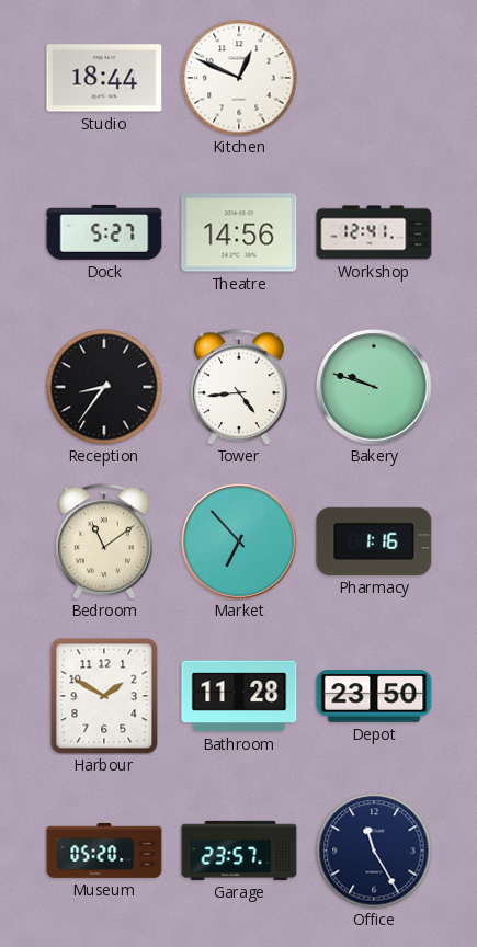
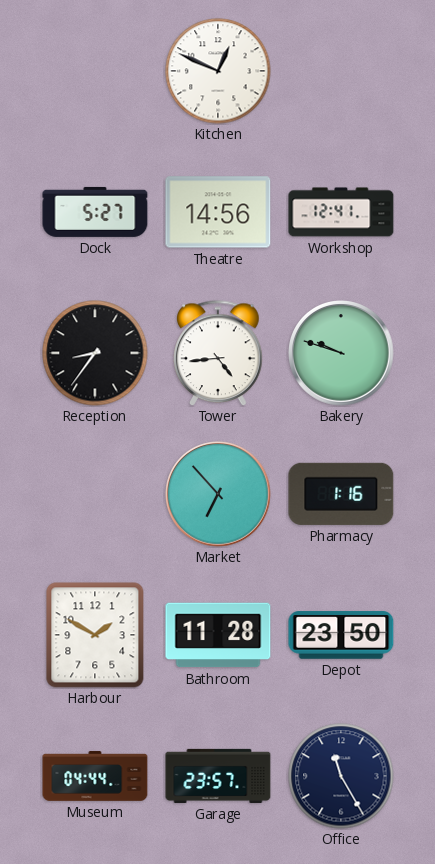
Studio: 18:44 -> none
Bedroom: 11:09 -> none
Museum: 05:20 -> 04:44
